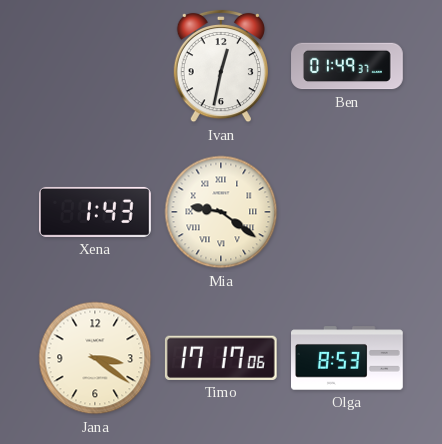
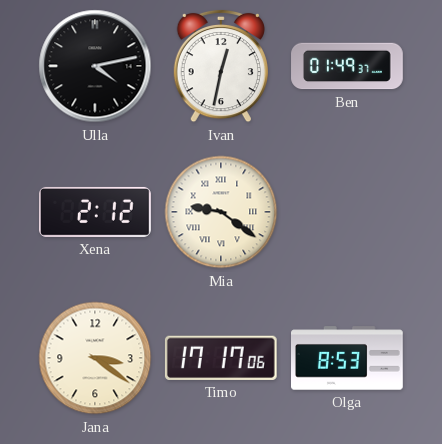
Ulla: none -> 4:13
Xena: 1:43 -> 2:12
